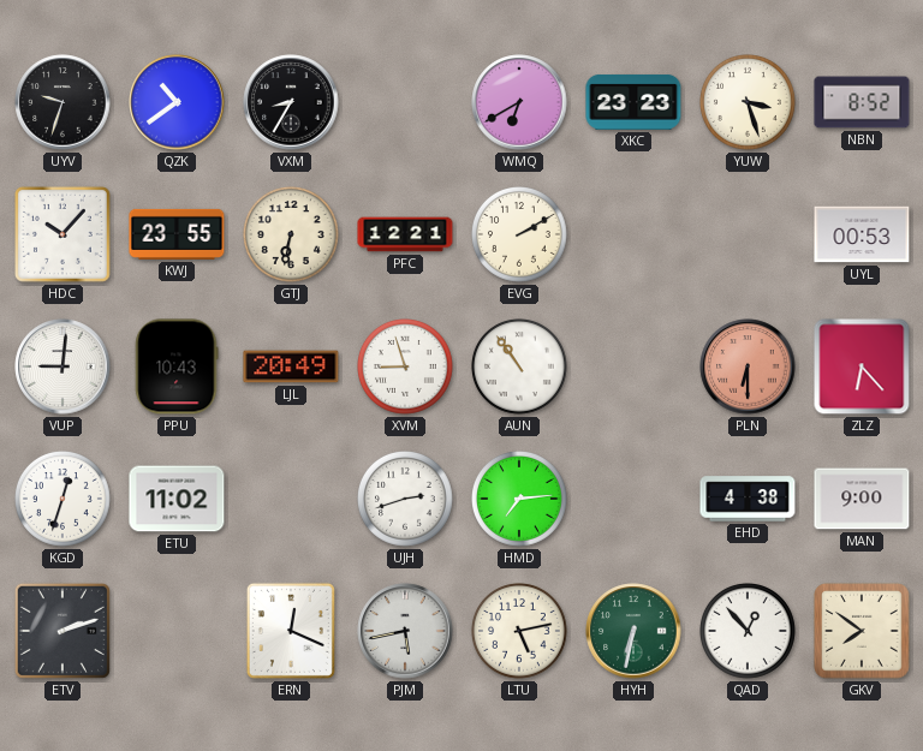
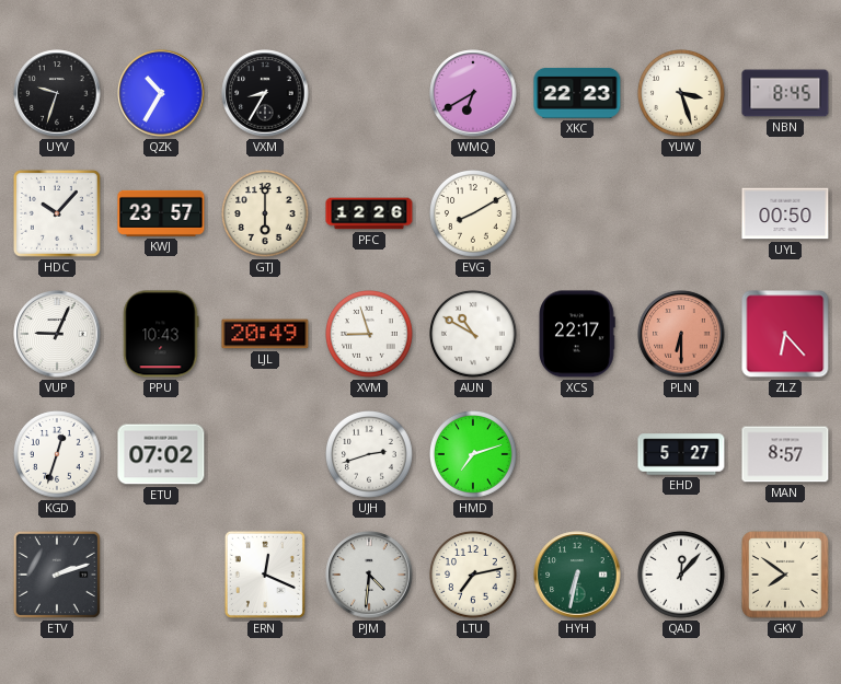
QZK: 10:39 -> 10:35
XKC: 23:23 -> 22:23
NBN: 8:52 -> 8:45
KWJ: 23:55 -> 23:57
GTJ: 6:32 -> 6:00
PFC: 12:21 -> 12:26
EVG: 2:10 -> 8:10
UYL: 00:53 -> 00:50
VUP: 9:01 -> 9:04
AUN: 10:54 -> 10:50
XCS: none -> 22:17
ETU: 11:02 -> 07:02
HMD: 7:14 -> 7:12
EHD: 4:38 -> 5:27
MAN: 9:00 -> 8:57
PJM: 5:43 -> 4:31
LTU: 5:13 -> 7:13
QAD: 12:53 -> 12:07
